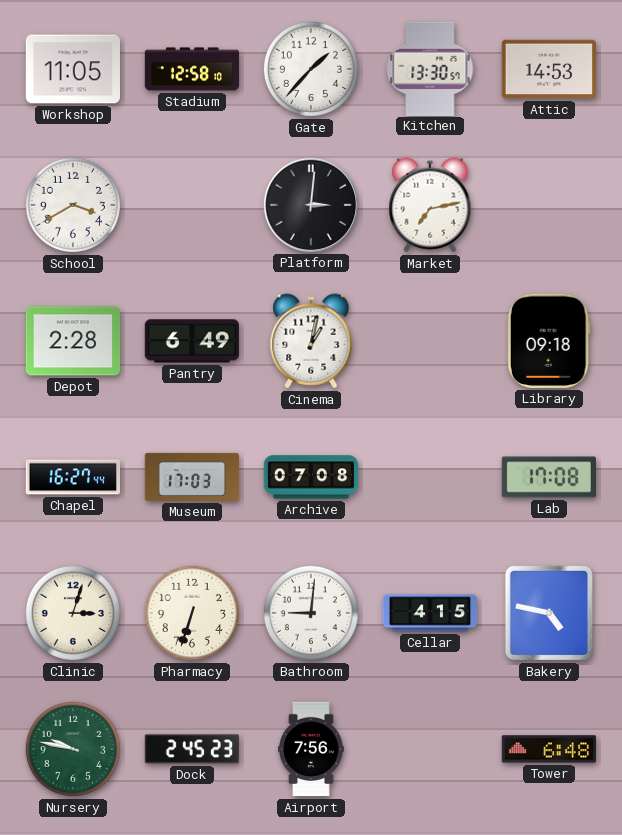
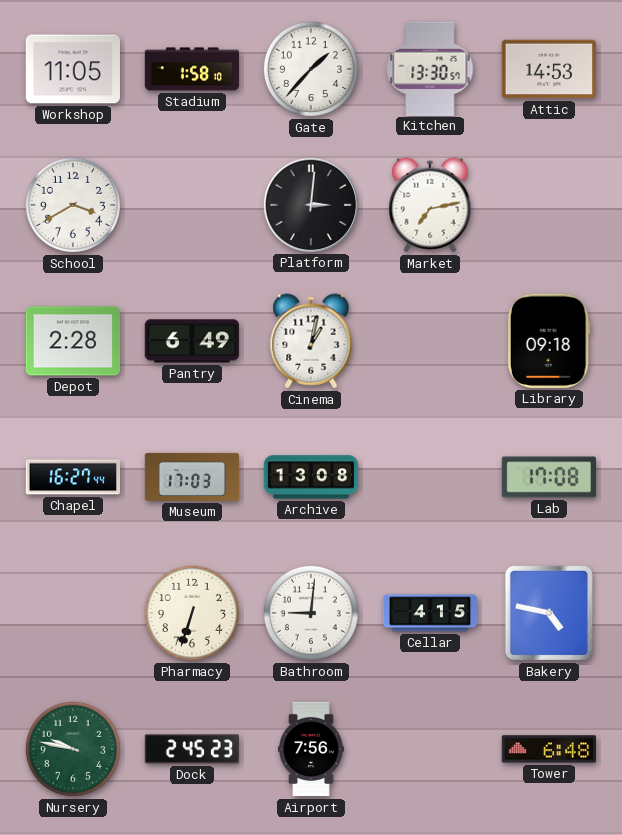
Stadium: 12:58 -> 1:58
Archive: 07:08 -> 13:08
Clinic: 3:03 -> none
